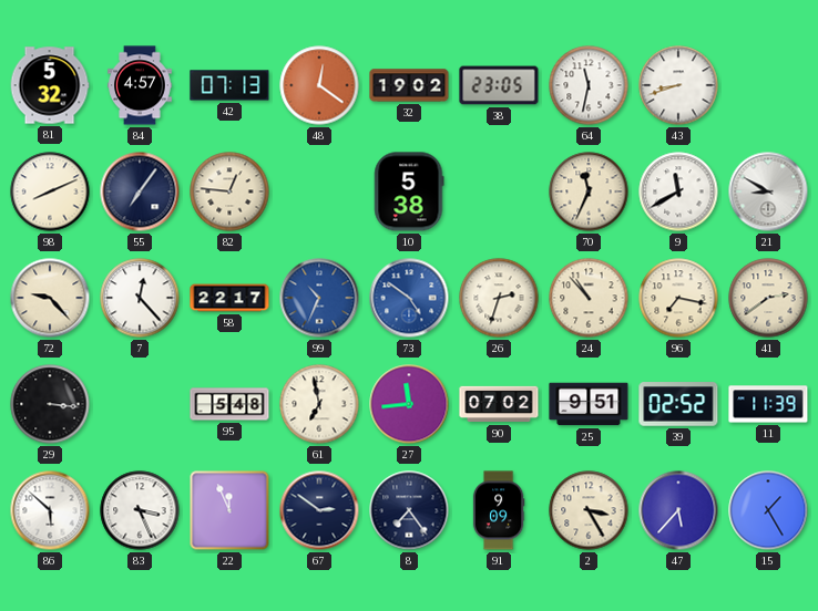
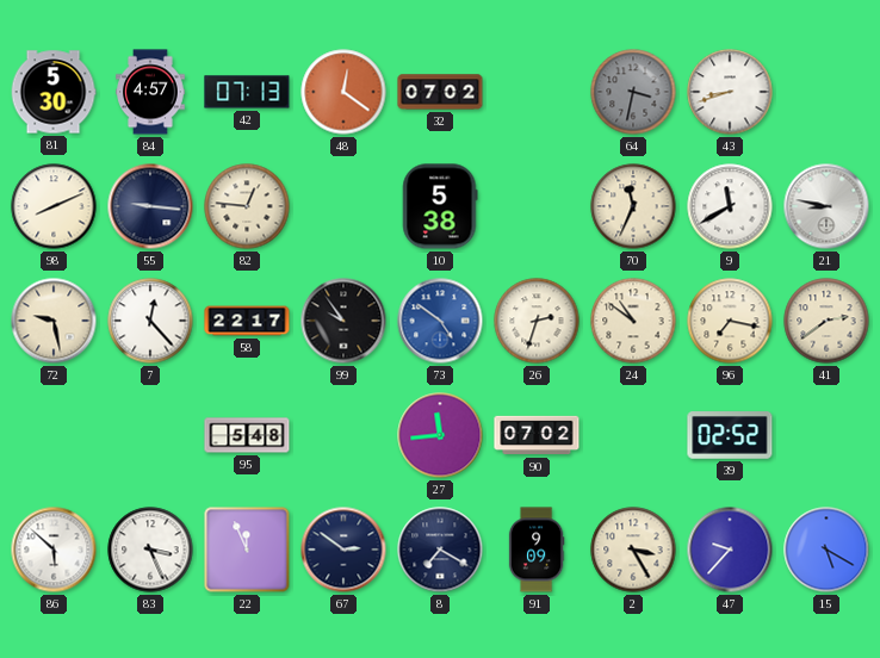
81: 5:32 -> 5:30
32: 19:02 -> 07:02
38: 23:05 -> none
64: 11:32 -> 3:32
64 dial: white -> grey
55: 7:06 -> 9:16
21: 8:50 -> 8:47
72: 9:23 -> 9:28
99: 10:34 -> 9:54
99 dial: blue -> black
24: 10:53 -> 10:51
29: 3:16 -> none
61: 6:58 -> none
25: 9:51 -> none
11: 11:39 -> none
8: 7:24 -> 7:20
47: 5:37 -> 9:37
15: 1:25 -> 5:20
